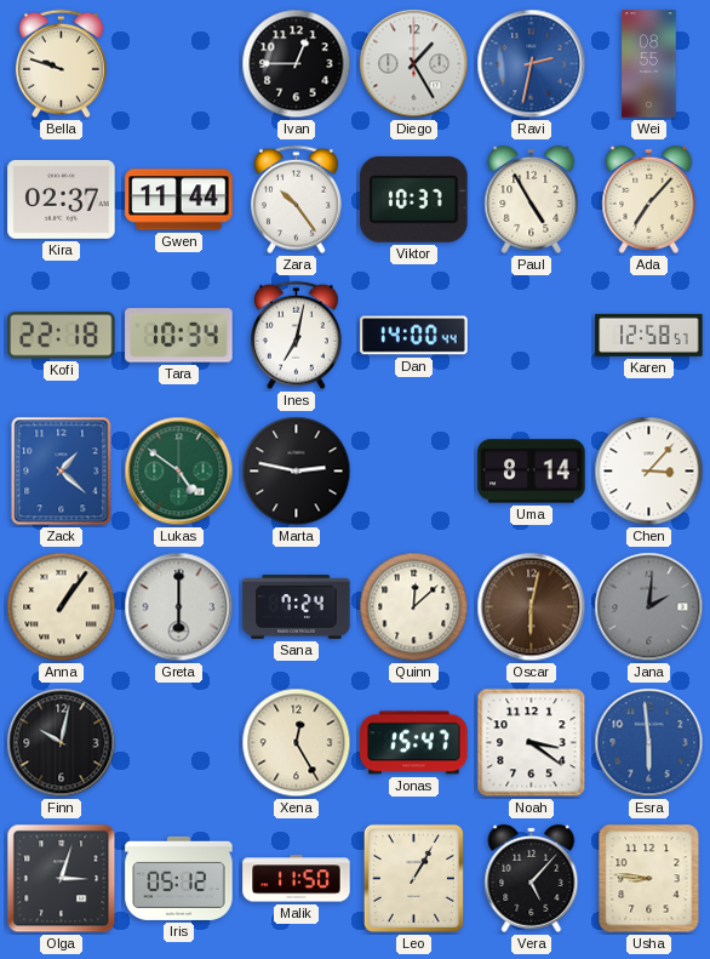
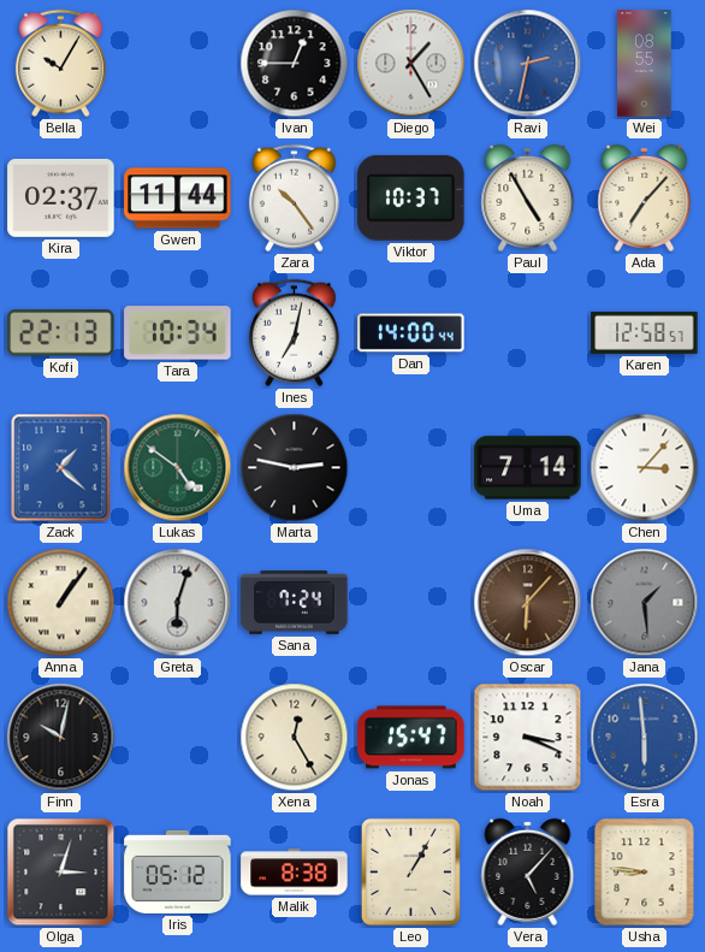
Bella: 9:48 -> 10:05
Kofi: 22:18 -> 22:13
Uma: 8:14 -> 7:14
Greta: 6:00 -> 6:03
Quinn: 12:08 -> none
Oscar: 6:02 -> 6:07
Jana: 2:01 -> 1:29
Noah: 3:21 -> 3:19
Malik: 11:50 -> 8:38
